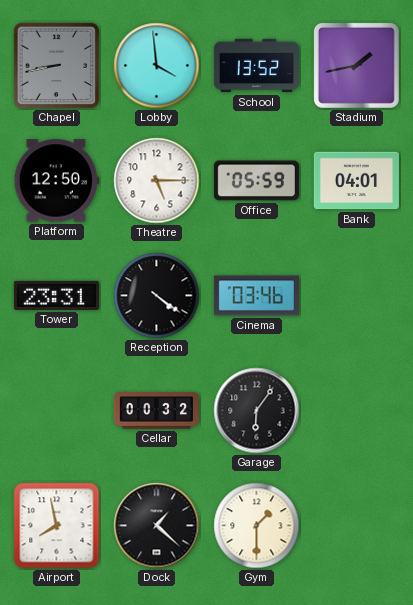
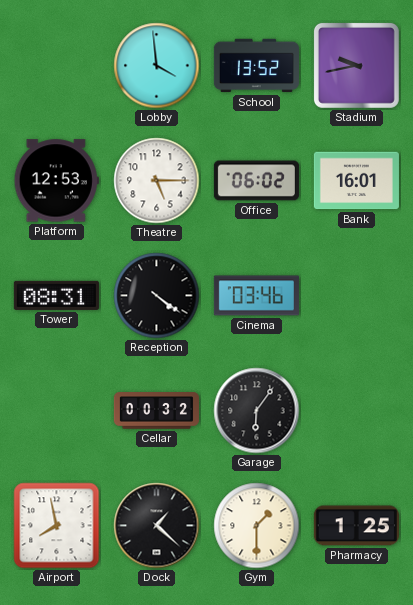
Chapel: 8:43 -> none
Stadium: 1:43 -> 9:43
Platform: 12:50 -> 12:53
Office: 05:59 -> 06:02
Bank: 04:01 -> 16:01
Tower: 23:31 -> 08:31
Pharmacy: none -> 1:25
